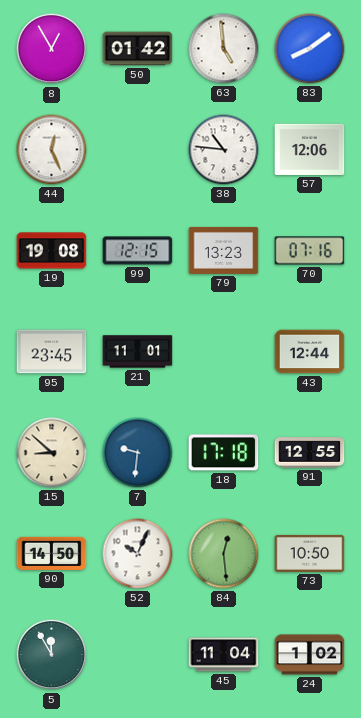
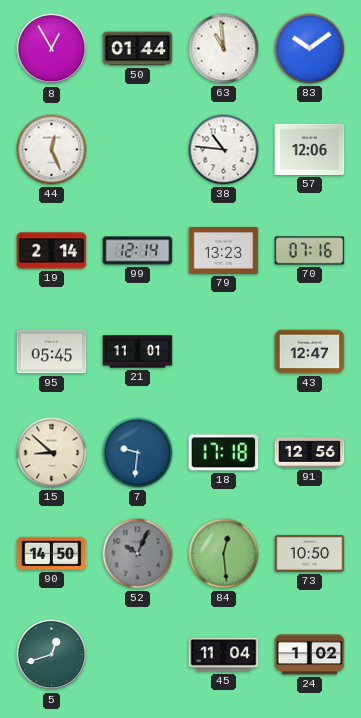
50: 01:42 -> 01:44
63: 4:59 -> 10:59
83: 8:09 -> 10:09
19: 19:08 -> 2:14
99: 12:15 -> 12:14
95: 23:45 -> 05:45
43: 12:44 -> 12:47
91: 12:55 -> 12:56
52 dial: white -> grey
5: 11:55 -> 12:42
